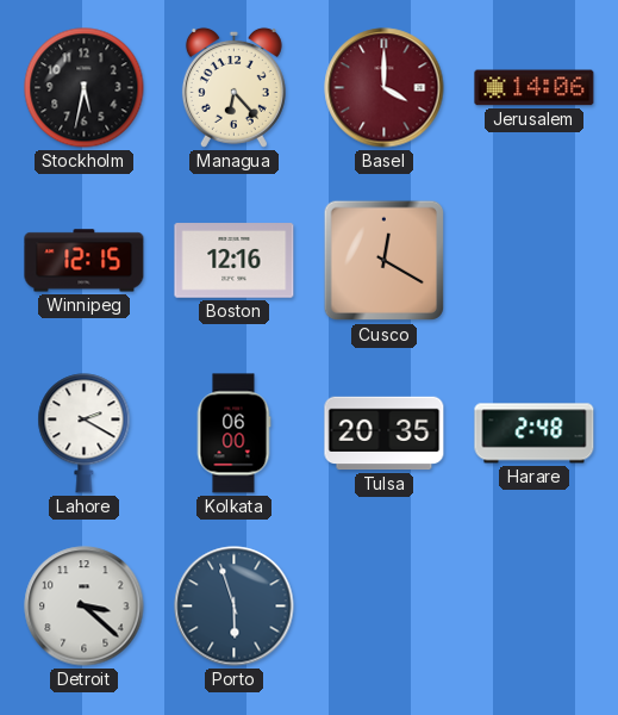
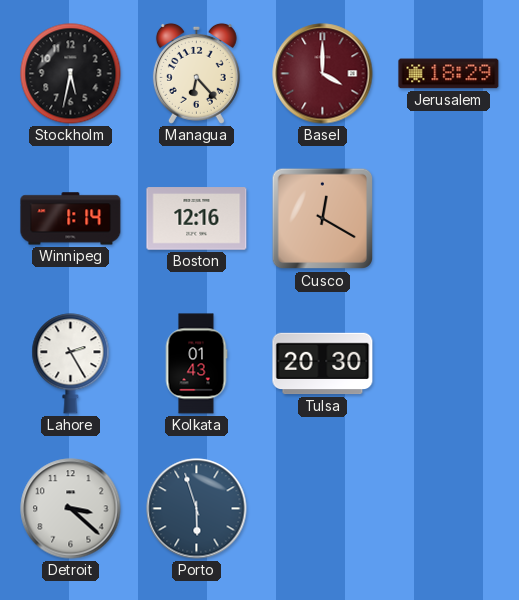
Jerusalem: 14:06 -> 18:29
Winnipeg: 12:15 -> 1:14
Lahore: 2:20 -> 2:25
Kolkata: 06:00 -> 01:43
Tulsa: 20:35 -> 20:30
Harare: 2:48 -> none
